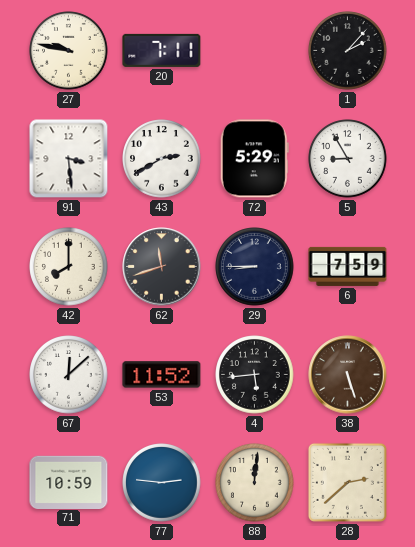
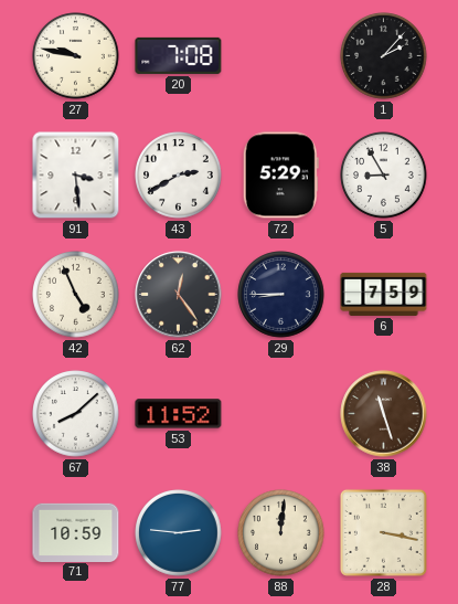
20: 7:11 -> 7:08
42: 8:00 -> 4:56
62: 11:42 -> 12:24
67: 12:08 -> 8:08
4: 5:44 -> none
38: 5:27 -> 11:27
28: 2:38 -> 3:17
